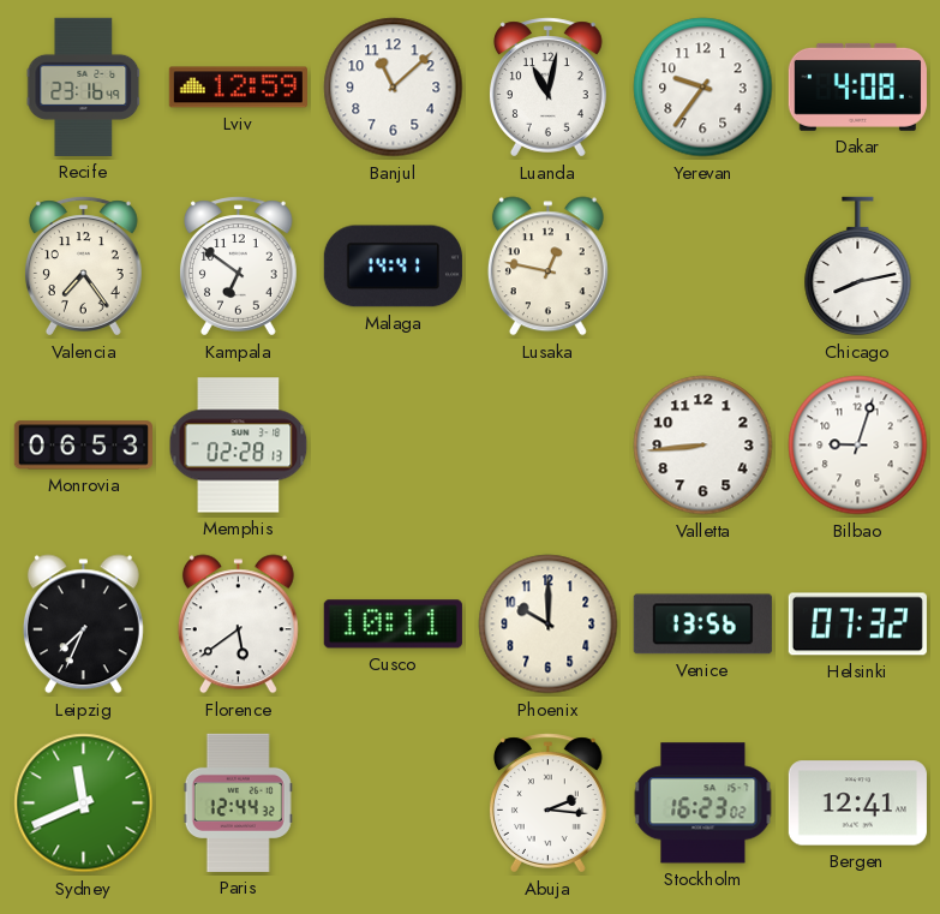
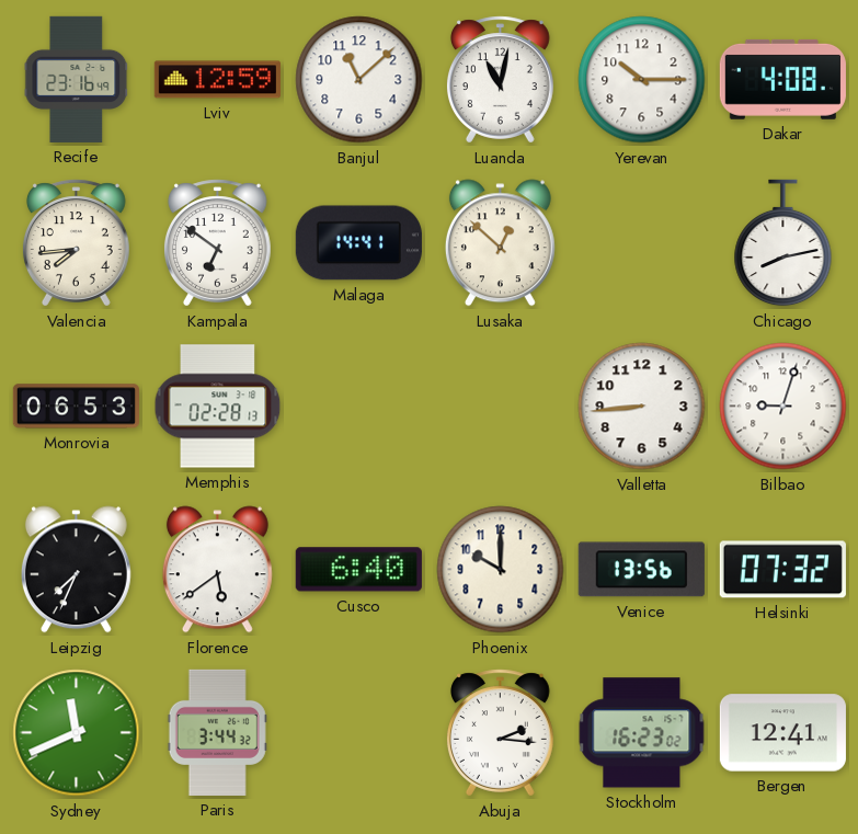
Yerevan: 9:36 -> 10:15
Valencia: 7:24 -> 7:44
Lusaka: 12:47 -> 12:52
Cusco: 10:11 -> 6:40
Paris: 12:44 -> 3:44
